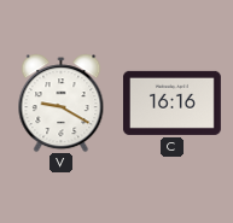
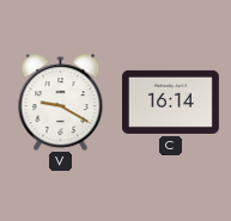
C: 16:16 -> 16:14
